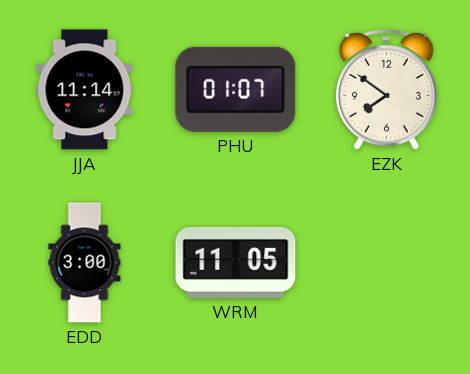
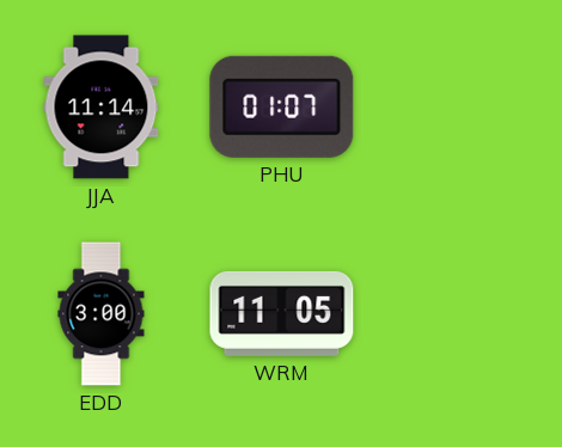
EZK: 7:51 -> none
